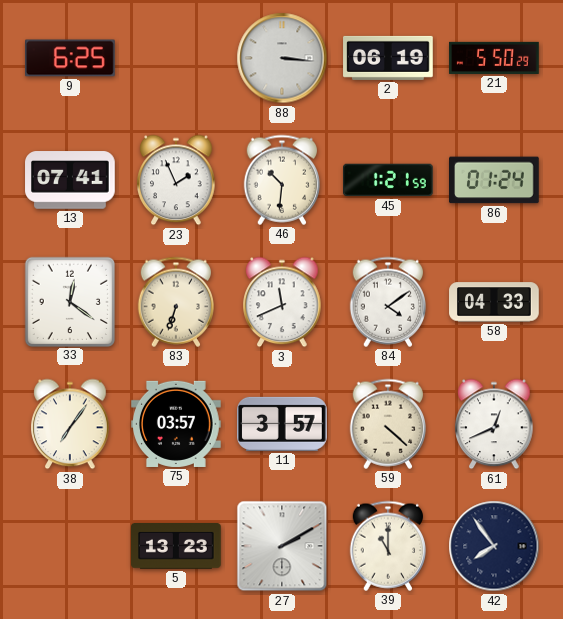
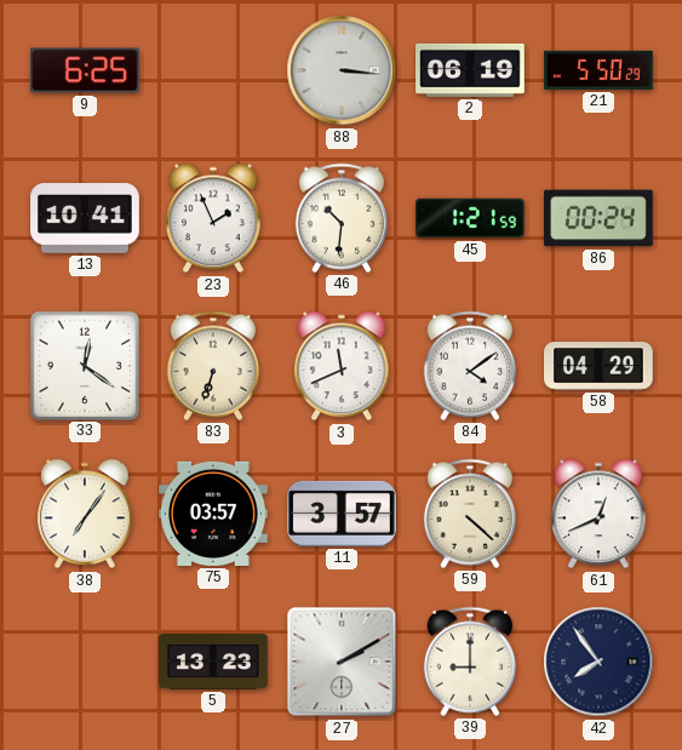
13: 07:41 -> 10:41
86: 01:24 -> 00:24
58: 04:33 -> 04:29
39: 11:00 -> 9:00
